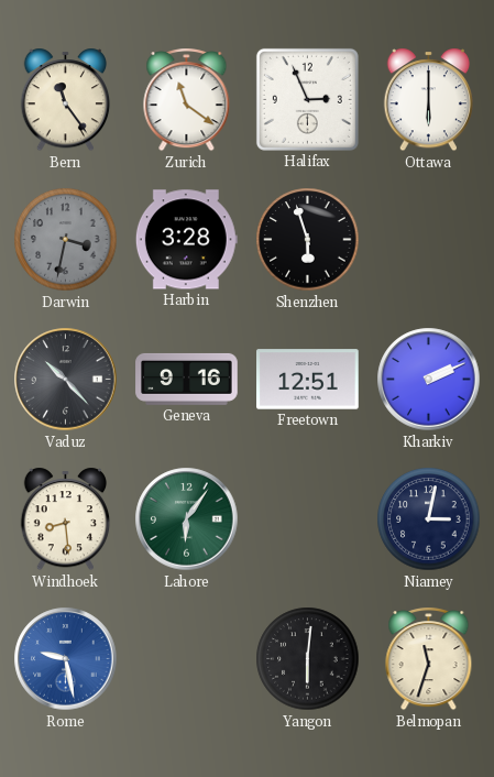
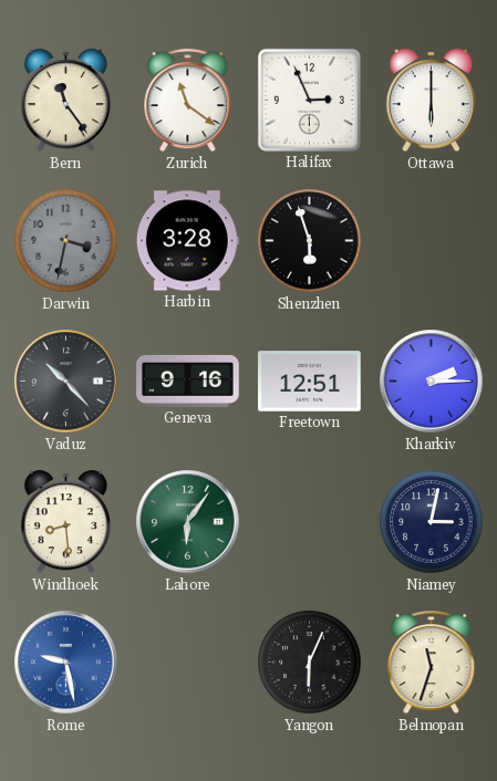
Kharkiv: 2:11 -> 2:15
Yangon: 6:01 -> 6:04
